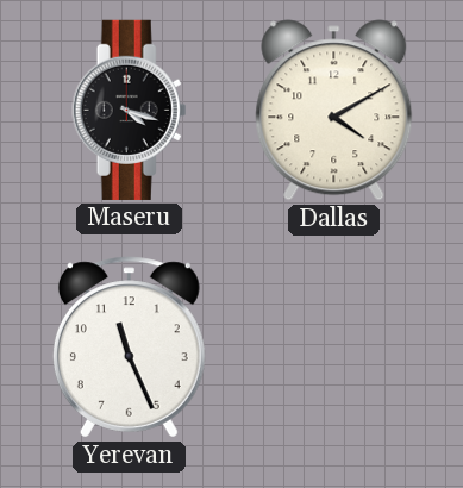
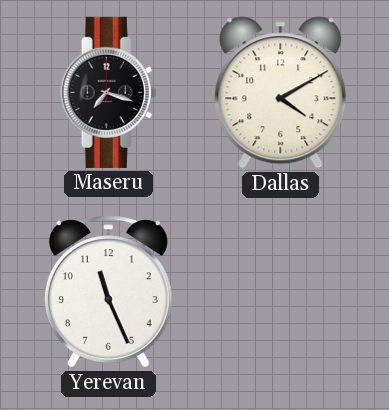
Maseru: 4:18 -> 7:18
